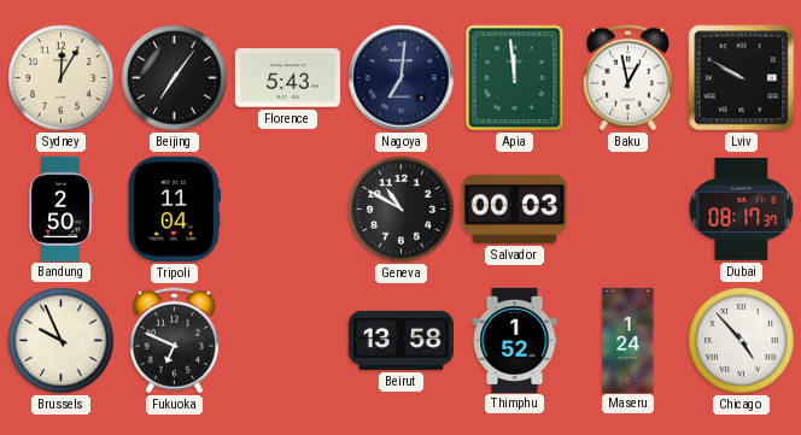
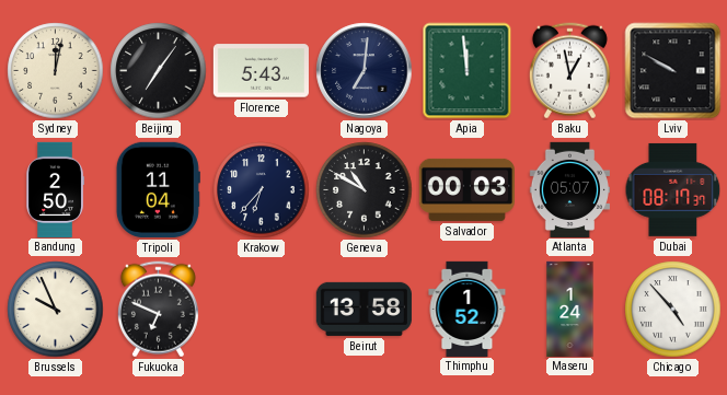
Sydney: 12:05 -> 12:02
Krakow: none -> 6:37
Atlanta: none -> 05:07
